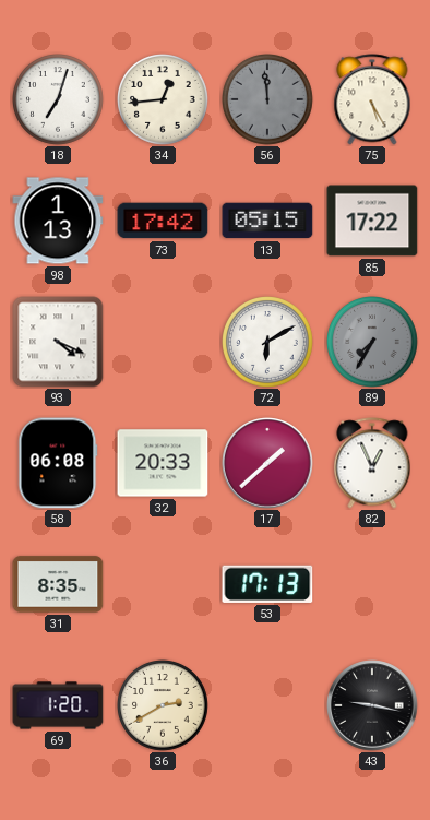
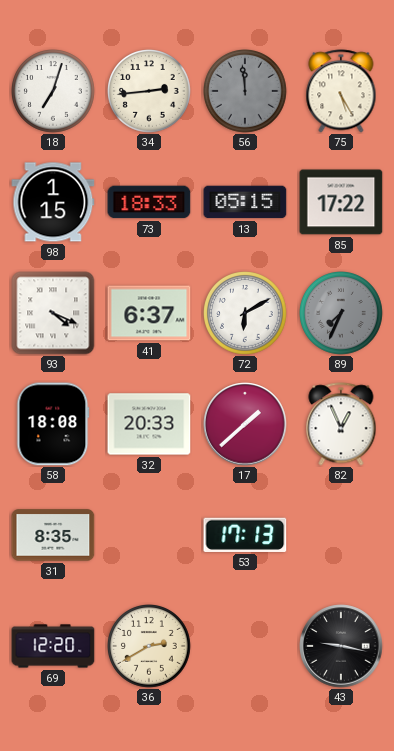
34: 12:44 -> 2:44
98: 1:13 -> 1:15
73: 17:42 -> 18:33
41: none -> 6:37
89: 7:35 -> 7:34
58: 06:08 -> 18:08
69: 1:20 -> 12:20
